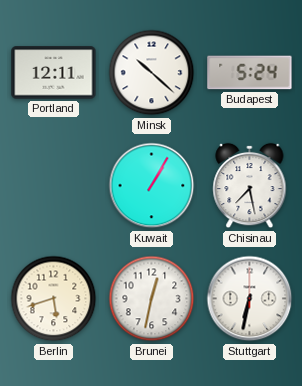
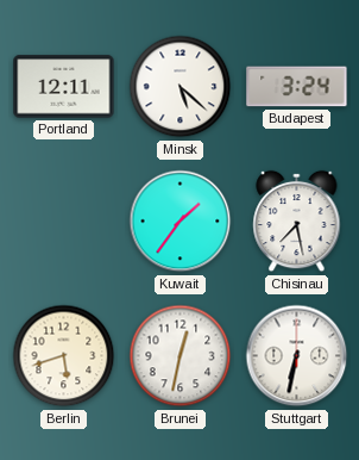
Minsk: 10:22 -> 5:22
Budapest: 5:24 -> 3:24
Kuwait: 1:05 -> 1:36
